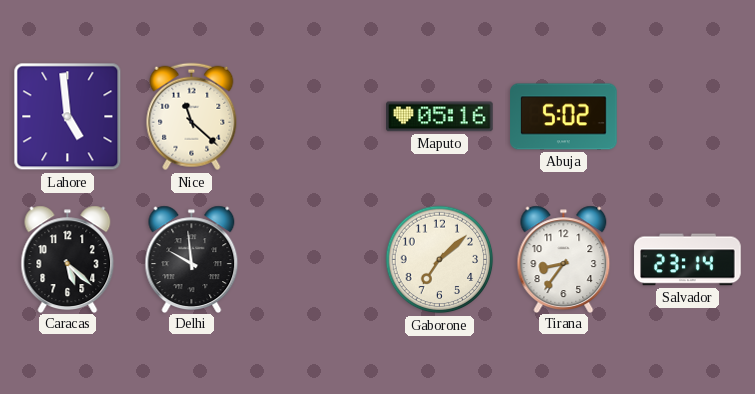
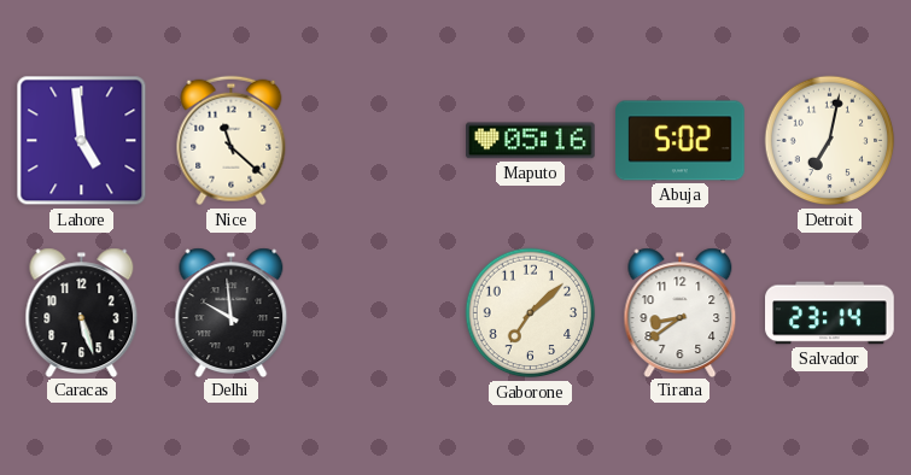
Detroit: none -> 7:02
Caracas: 5:22 -> 5:27
Tirana: 8:36 -> 8:39
